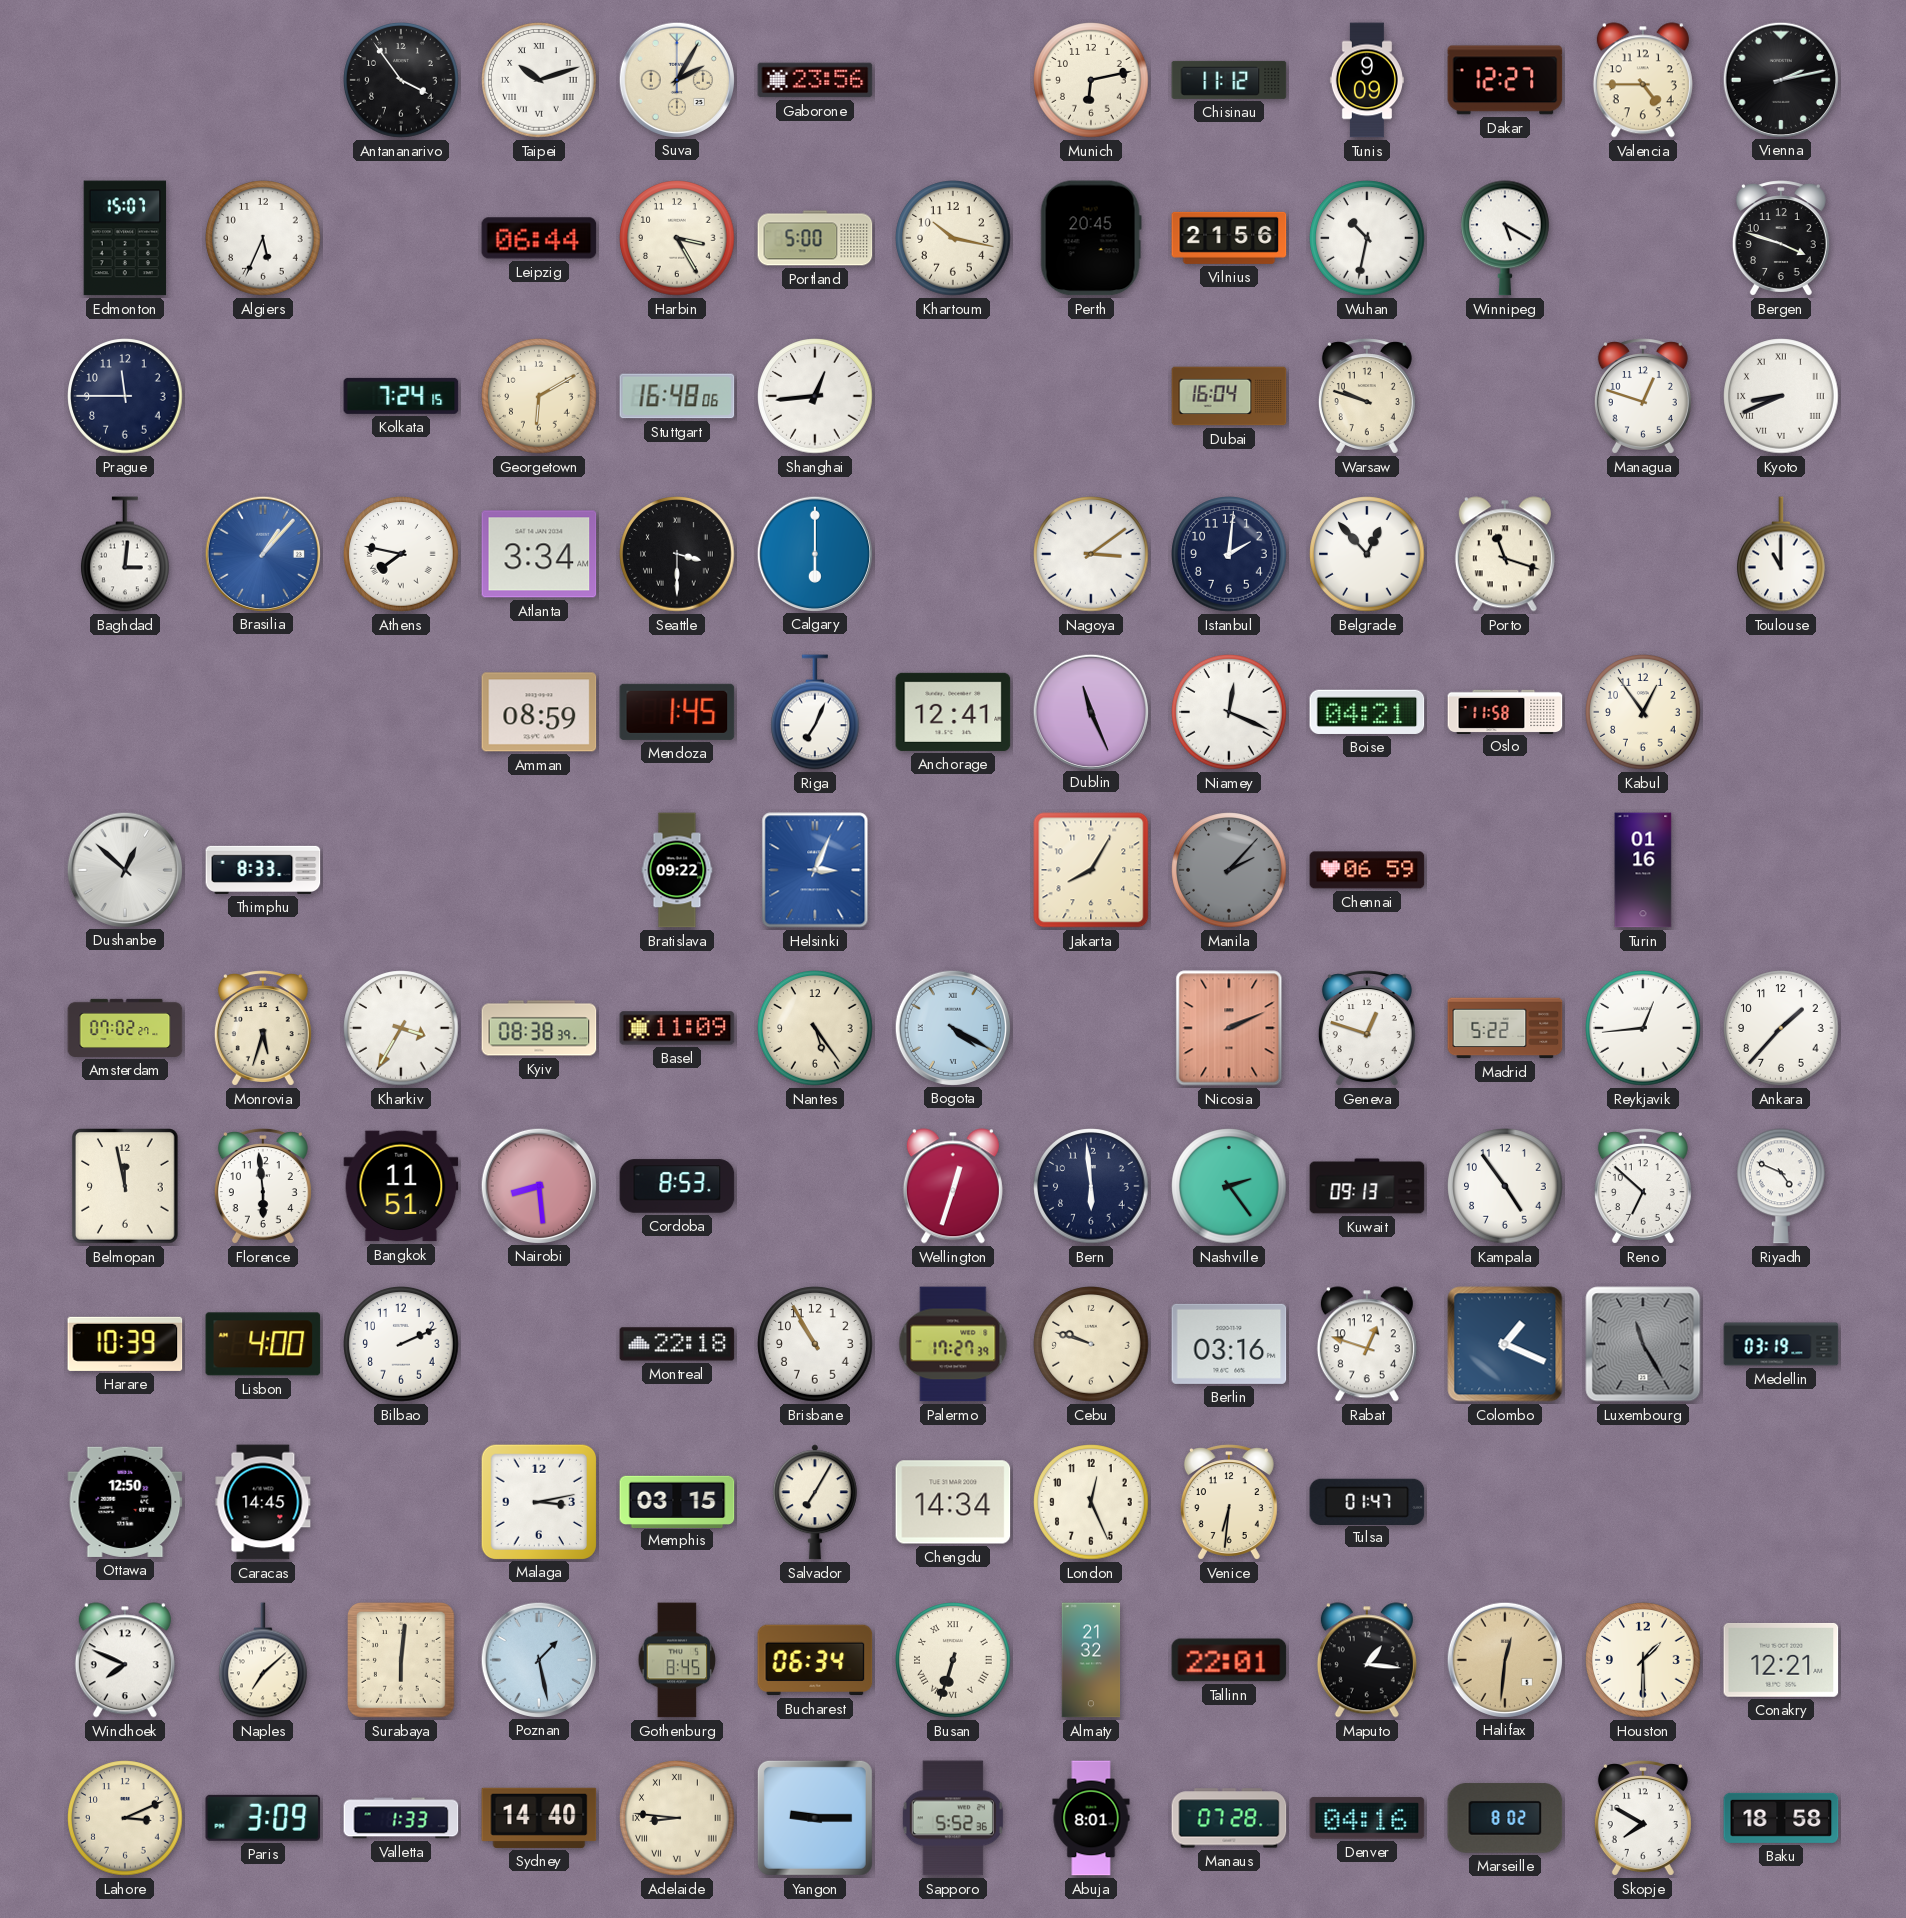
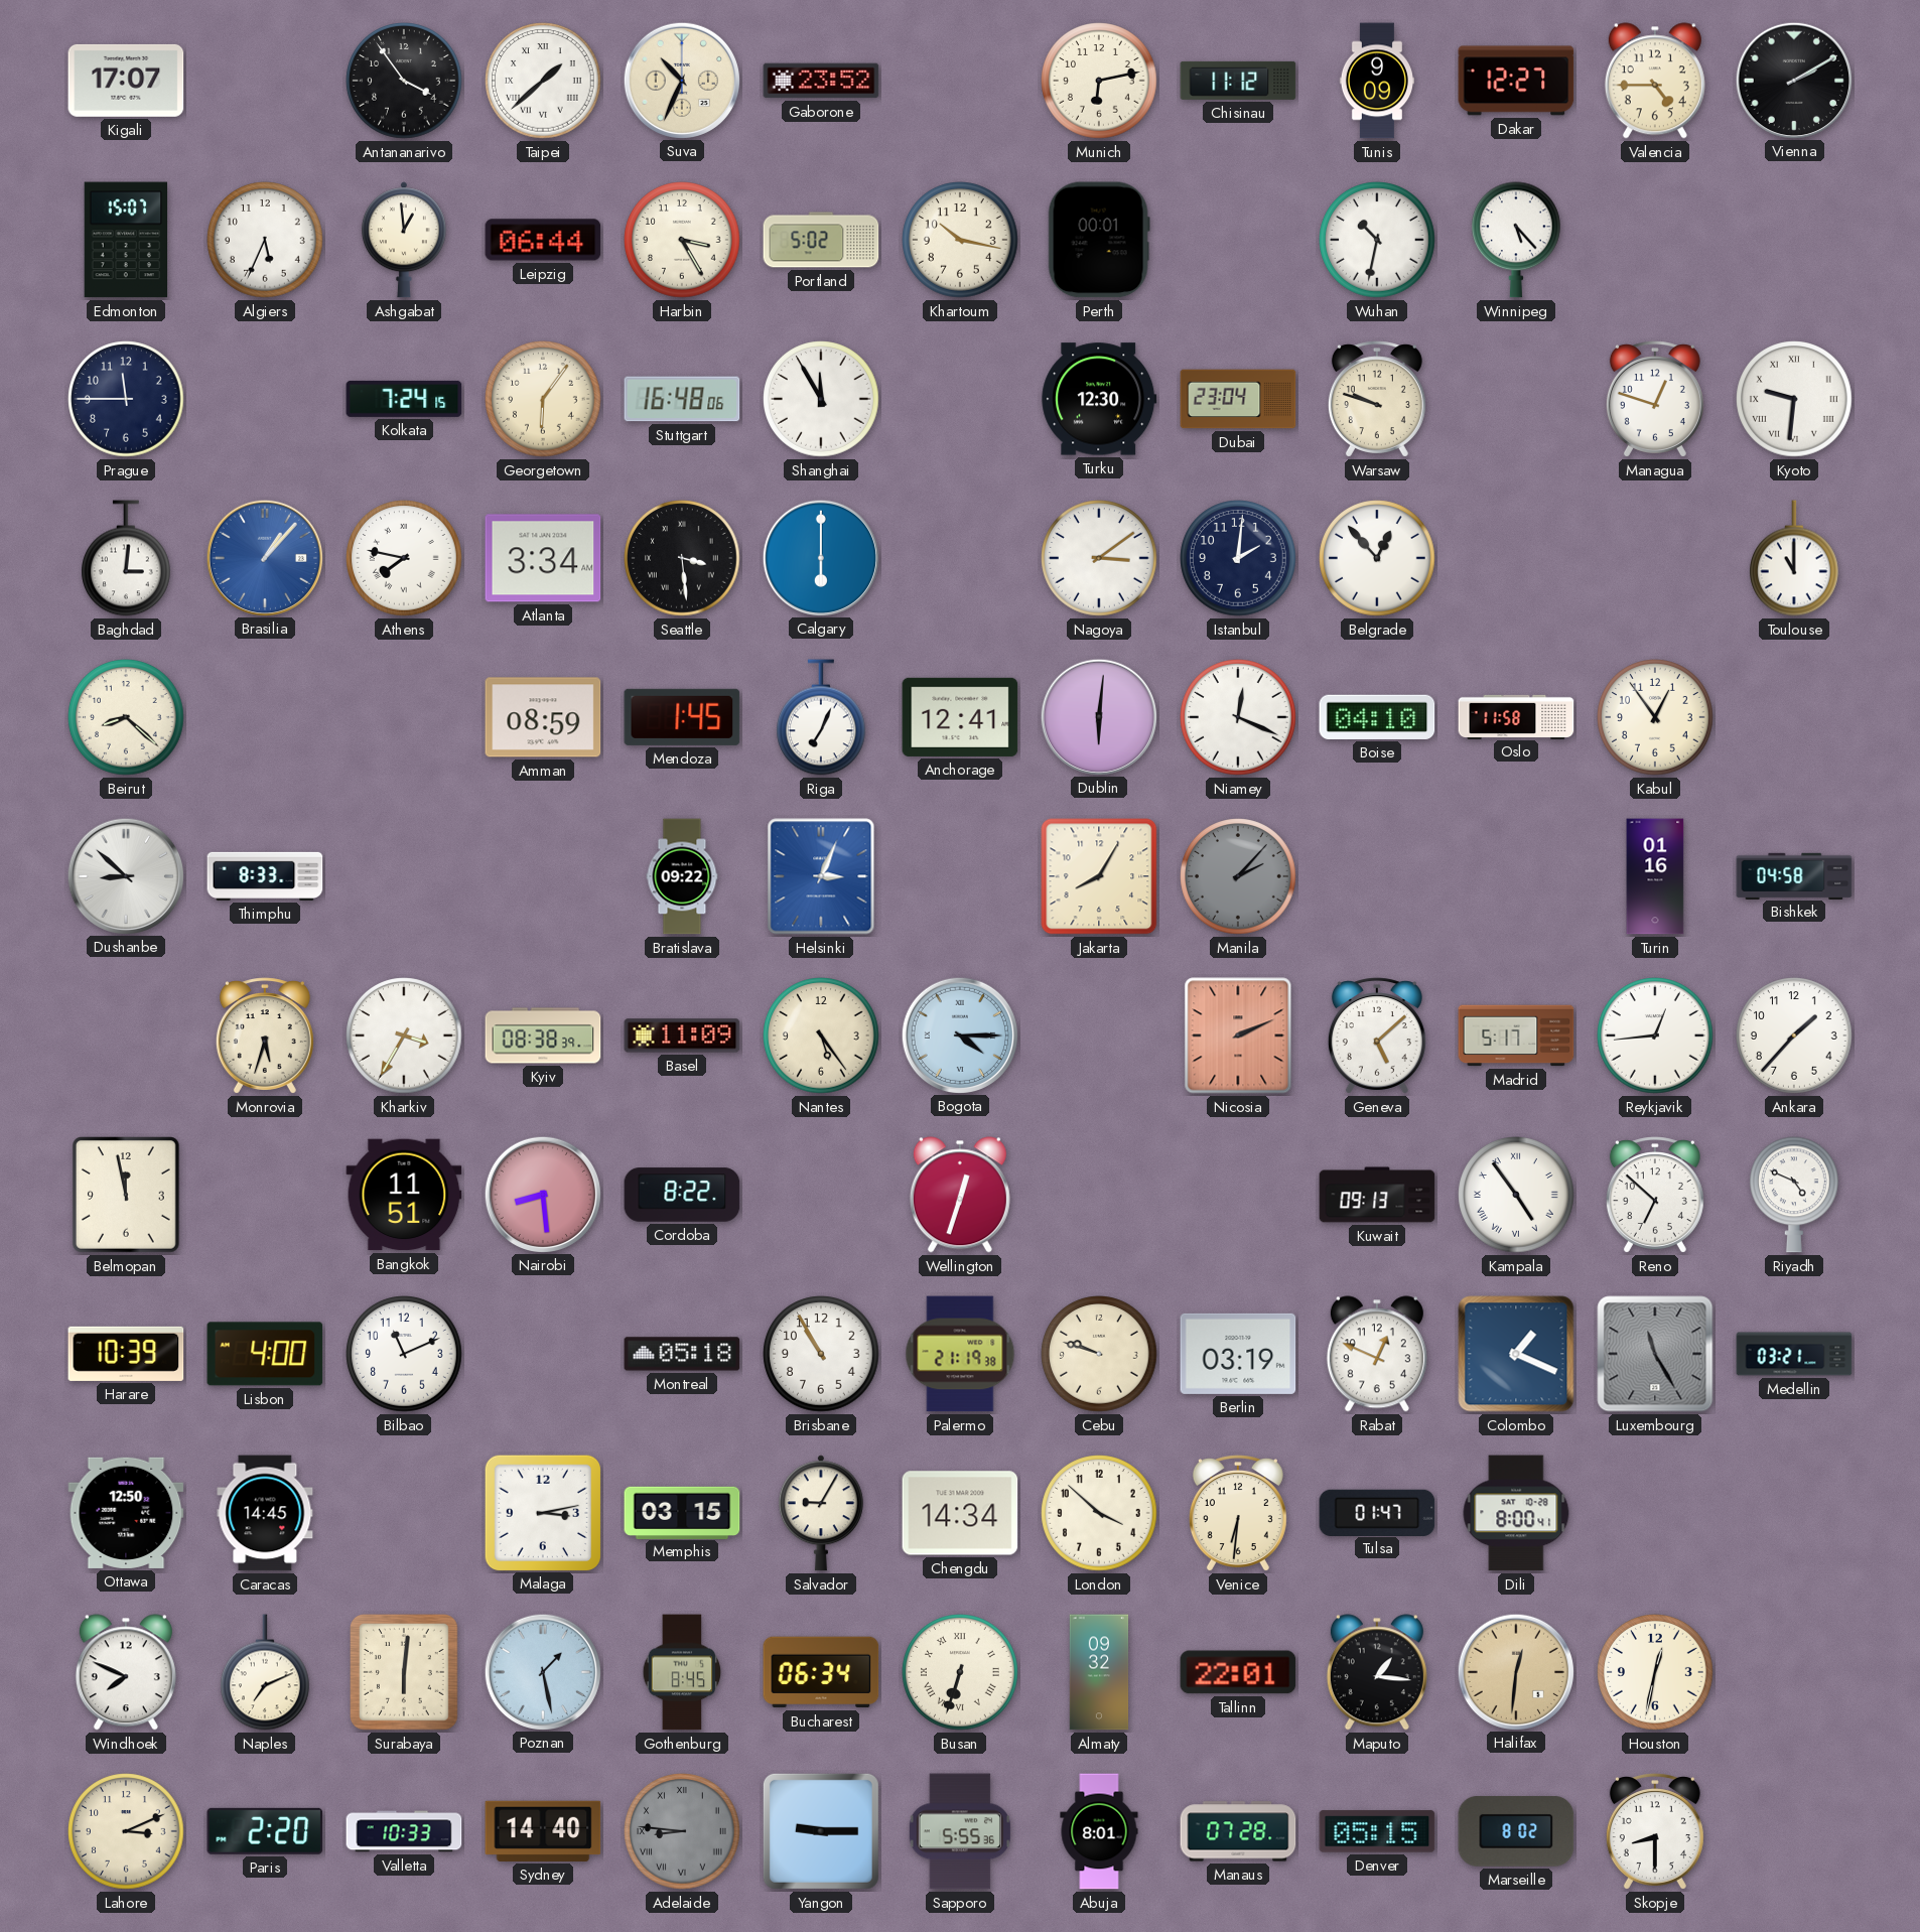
Kigali: none -> 17:07
Taipei: 10:12 -> 1:38
Suva: 2:05 -> 10:34
Gaborone: 23:56 -> 23:52
Vienna: 2:13 -> 2:10
Ashgabat: none -> 12:59
Portland: 5:00 -> 5:02
Perth: 20:45 -> 00:01
Vilnius: 21:56 -> none
Winnipeg: 5:20 -> 5:23
Bergen: 3:48 -> none
Georgetown: 6:10 -> 6:06
Shanghai: 12:44 -> 11:55
Turku: none -> 12:30
Dubai: 16:04 -> 23:04
Kyoto: 8:41 -> 9:31
Seattle: 3:30 -> 3:29
Porto: 11:18 -> none
Beirut: none -> 8:22
Dublin: 11:26 -> 6:01
Boise: 04:21 -> 04:10
Dushanbe: 12:52 -> 8:52
Chennai: 06:59 -> none
Bishkek: none -> 04:58
Amsterdam: 07:02 -> none
Bogota: 4:20 -> 4:15
Geneva: 12:48 -> 5:08
Madrid: 5:22 -> 5:17
Florence: 5:59 -> none
Cordoba: 8:53 -> 8:22
Bern: 5:59 -> none
Nashville: 2:24 -> none
Kampala numerals: Arabic -> Roman
Bilbao: 2:11 -> 11:11
Montreal: 22:18 -> 05:18
Palermo: 17:27 -> 21:19
Berlin: 03:16 -> 03:19
Rabat: 12:48 -> 12:49
Medellin: 03:19 -> 03:21
Salvador: 7:05 -> 9:05
London: 12:26 -> 3:52
Dili: none -> 8:00
Naples: 7:08 -> 7:11
Almaty: 21:32 -> 09:32
Houston: 1:30 -> 12:32
Conakry: 12:21 -> none
Paris: 3:09 -> 2:20
Valletta: 1:33 -> 10:33
Adelaide dial: cream -> grey
Sapporo: 5:52 -> 5:55
Denver: 04:16 -> 05:15
Skopje: 7:50 -> 8:30
Baku: 18:58 -> none
